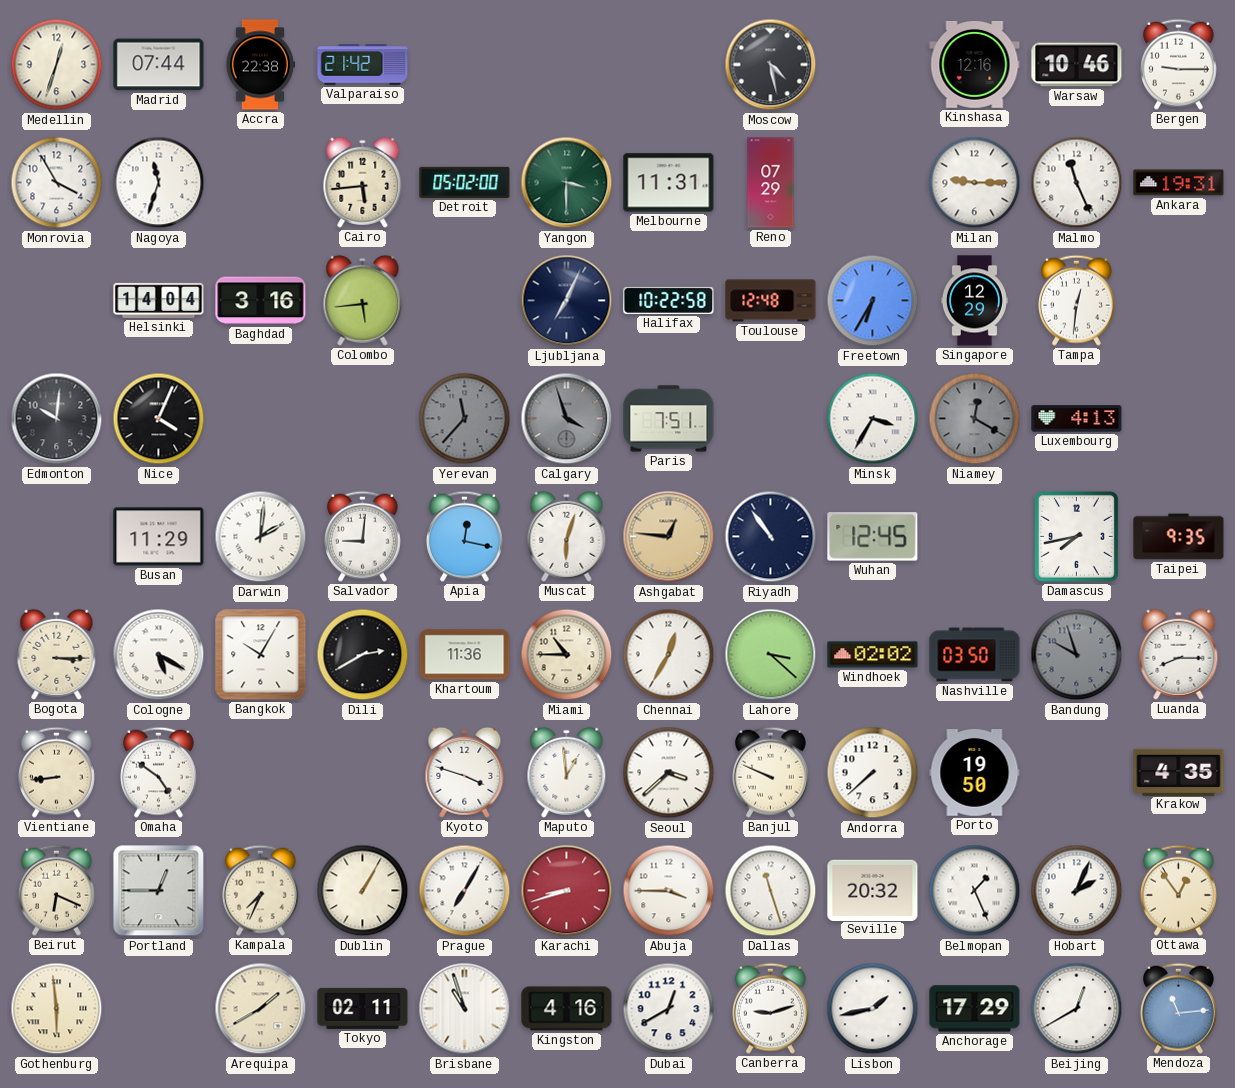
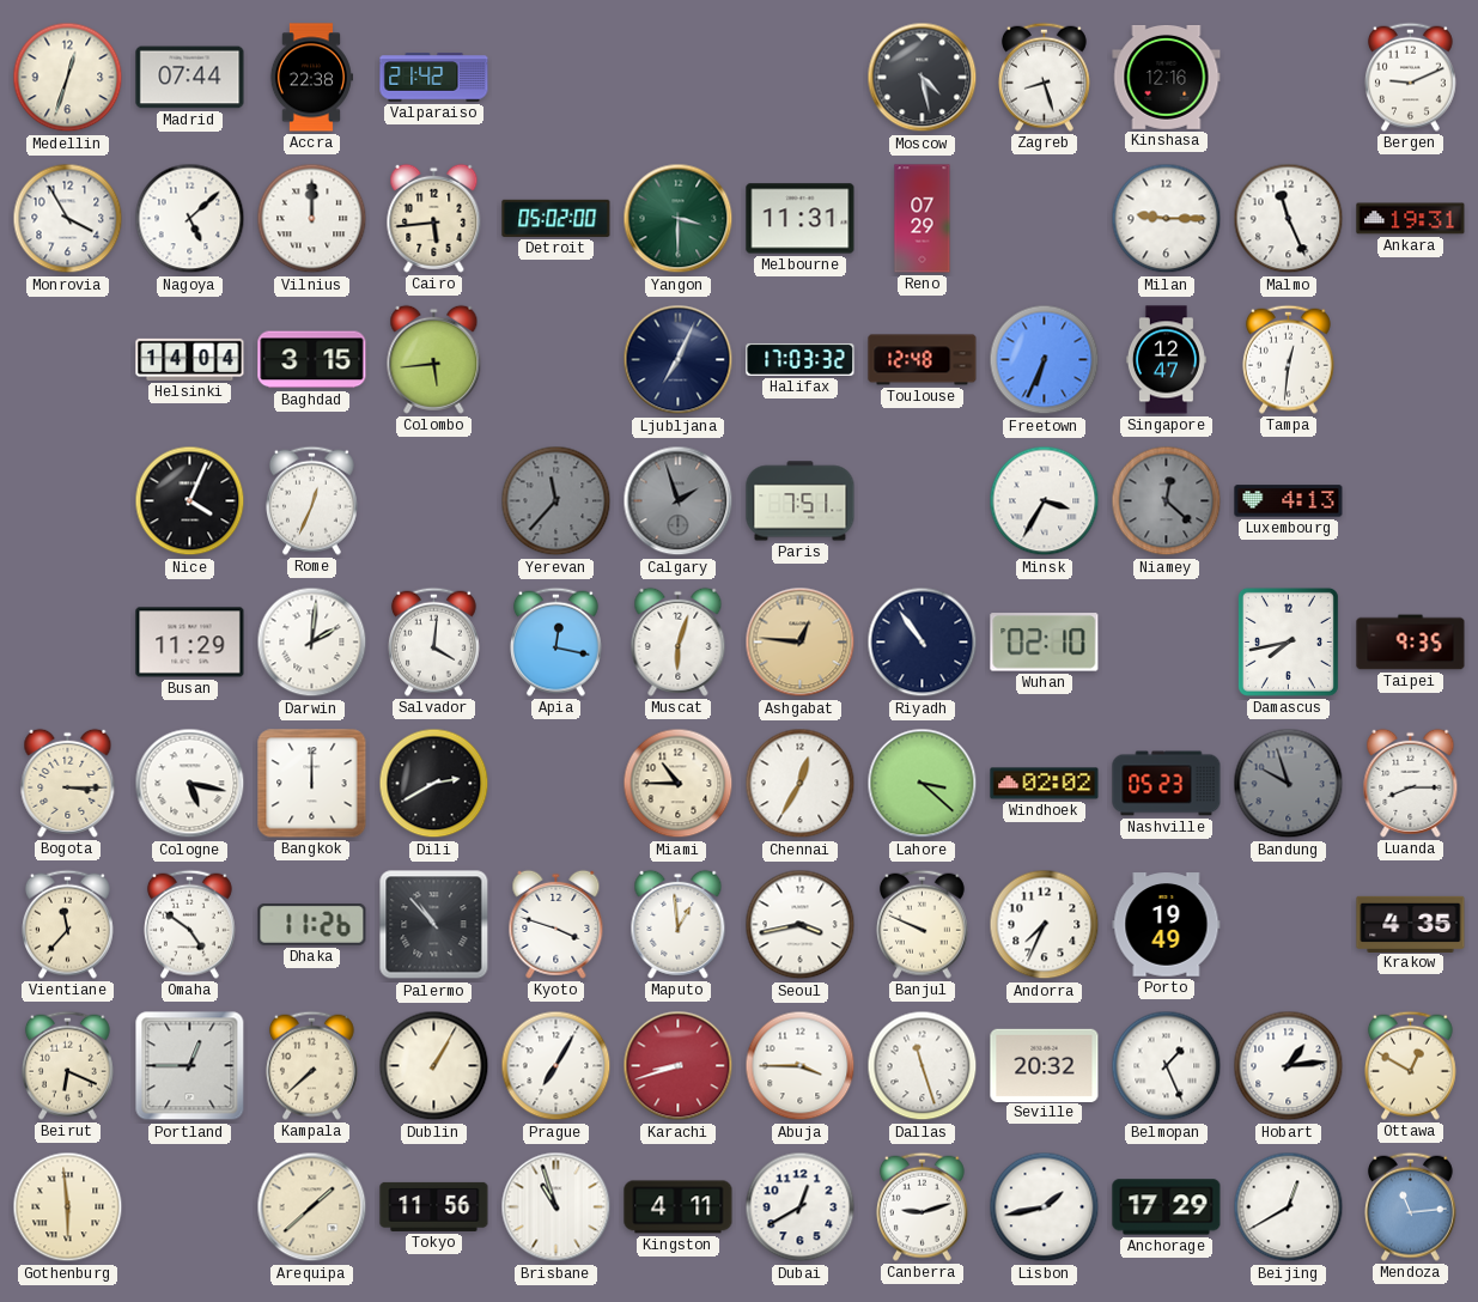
Zagreb: none -> 8:27
Warsaw: 10:46 -> none
Bergen: 9:15 -> 9:11
Nagoya: 11:33 -> 5:08
Vilnius: none -> 12:00
Baghdad: 3:16 -> 3:15
Halifax: 10:22 -> 17:03
Freetown: 6:35 -> 6:34
Singapore: 12:29 -> 12:47
Edmonton: 10:01 -> none
Rome: none -> 12:34
Calgary: 3:57 -> 1:57
Niamey: 12:20 -> 12:22
Salvador: 9:01 -> 4:01
Wuhan: 12:45 -> 02:10
Cologne: 5:20 -> 5:17
Bangkok: 10:05 -> 12:00
Khartoum: 11:36 -> none
Nashville: 03:50 -> 05:23
Vientiane: 8:44 -> 11:37
Dhaka: none -> 11:26
Palermo: none -> 10:53
Seoul: 3:38 -> 3:43
Andorra: 7:38 -> 7:34
Porto: 19:50 -> 19:49
Kampala: 7:34 -> 7:38
Hobart: 2:04 -> 1:14
Ottawa: 12:54 -> 12:50
Arequipa: 1:40 -> 1:38
Tokyo: 02:11 -> 11:56
Kingston: 4:16 -> 4:11
